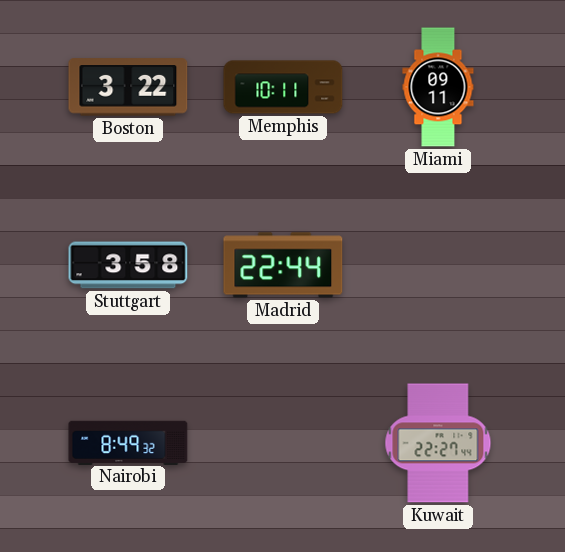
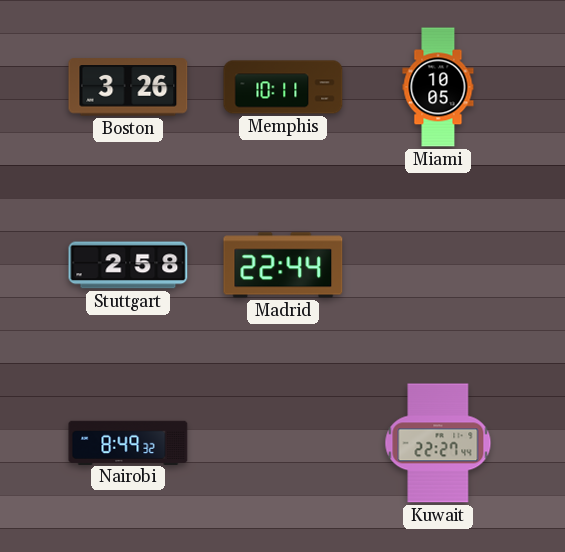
Boston: 3:22 -> 3:26
Miami: 09:11 -> 10:05
Stuttgart: 3:58 -> 2:58
